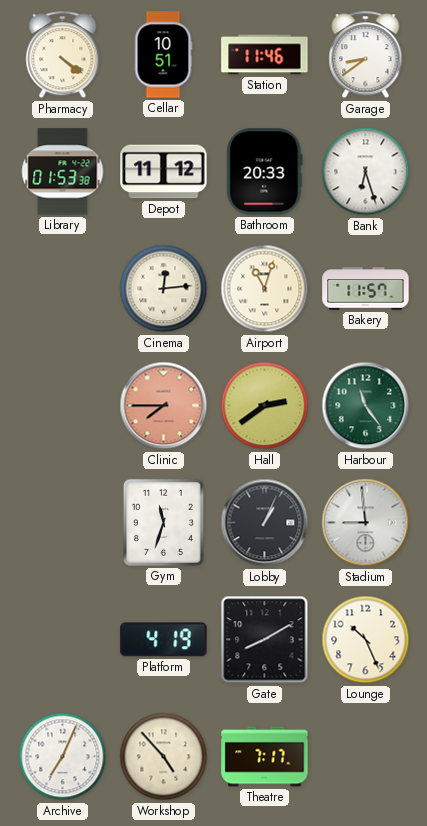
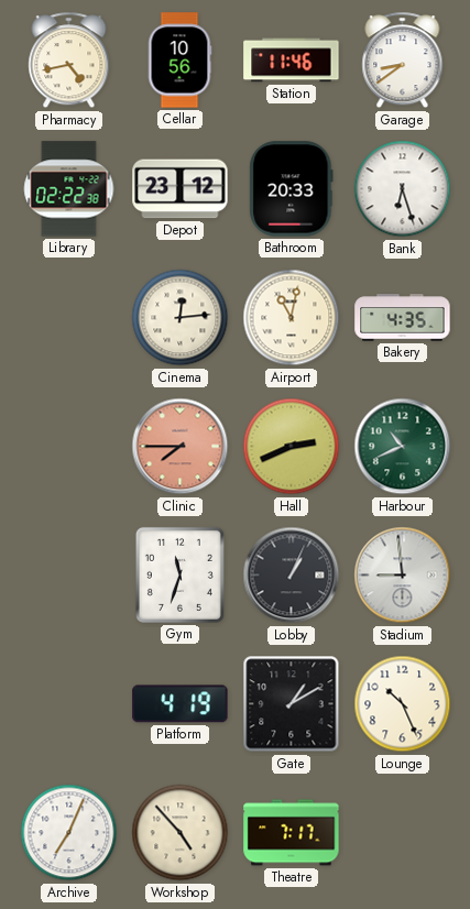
Pharmacy: 4:21 -> 4:43
Cellar: 10:51 -> 10:56
Library: 01:53 -> 02:22
Depot: 11:12 -> 23:12
Airport: 11:03 -> 11:02
Bakery: 11:57 -> 4:35
Hall: 2:39 -> 2:41
Harbour: 11:24 -> 10:41
Gate: 8:10 -> 1:10
